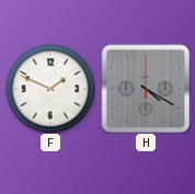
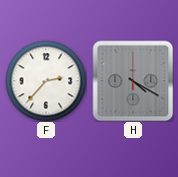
F: 1:49 -> 2:37
